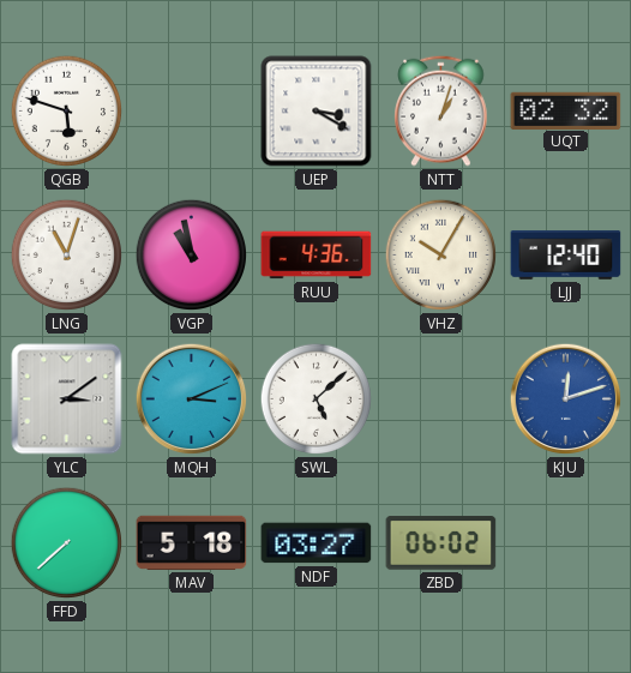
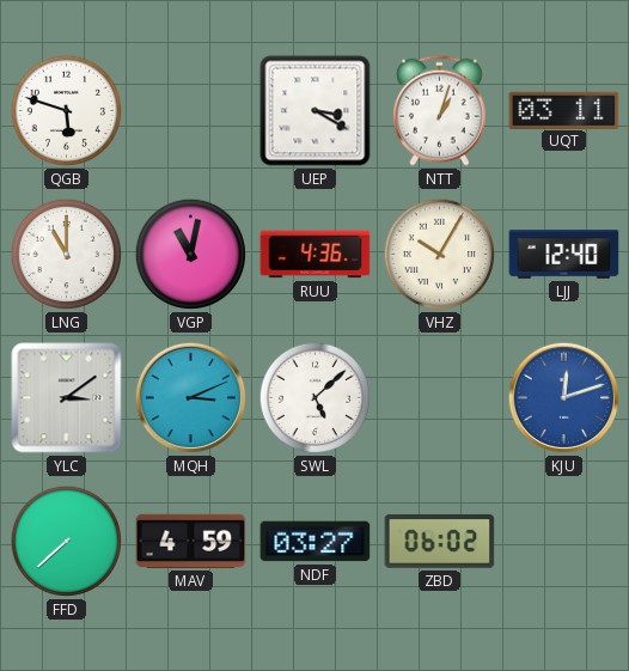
UQT: 02:32 -> 03:11
LNG: 11:03 -> 11:00
VGP: 10:58 -> 11:02
MAV: 5:18 -> 4:59
